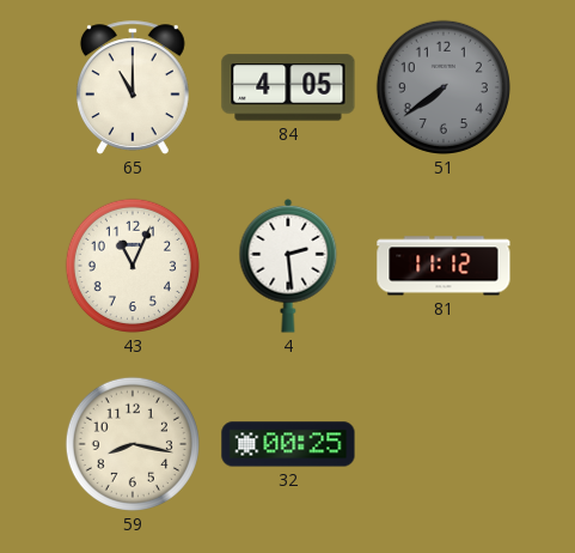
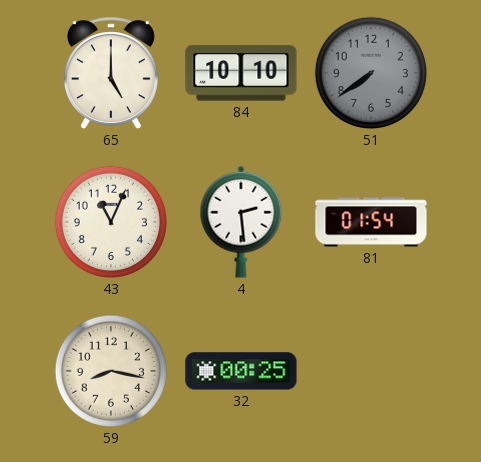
65: 11:00 -> 5:00
84: 4:05 -> 10:10
81: 11:12 -> 01:54
